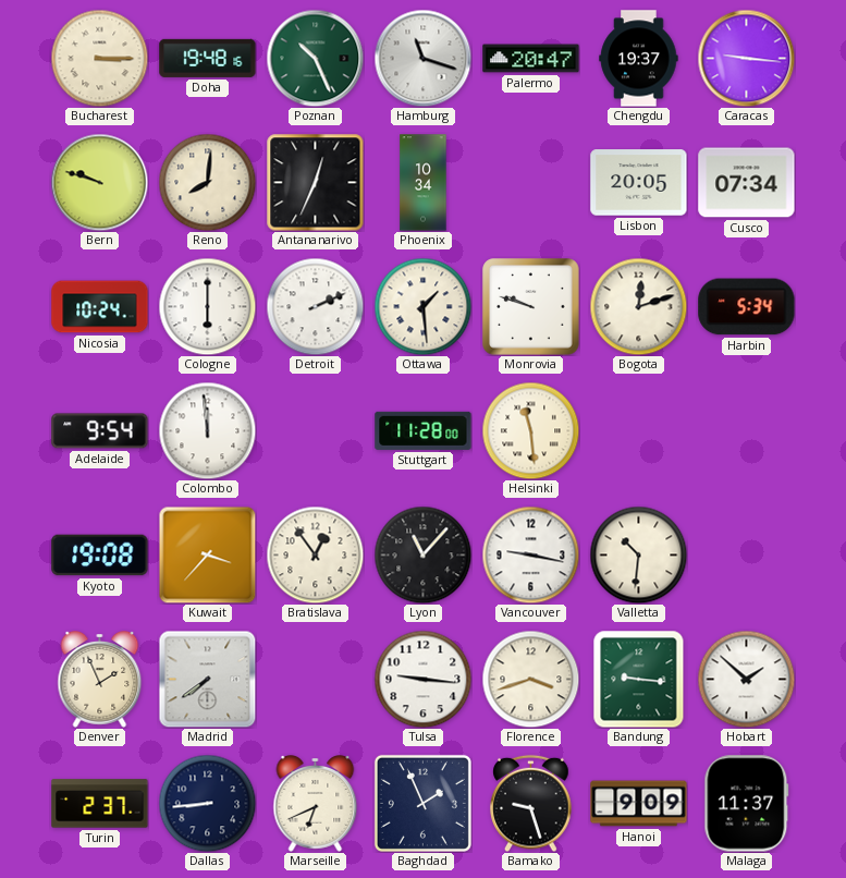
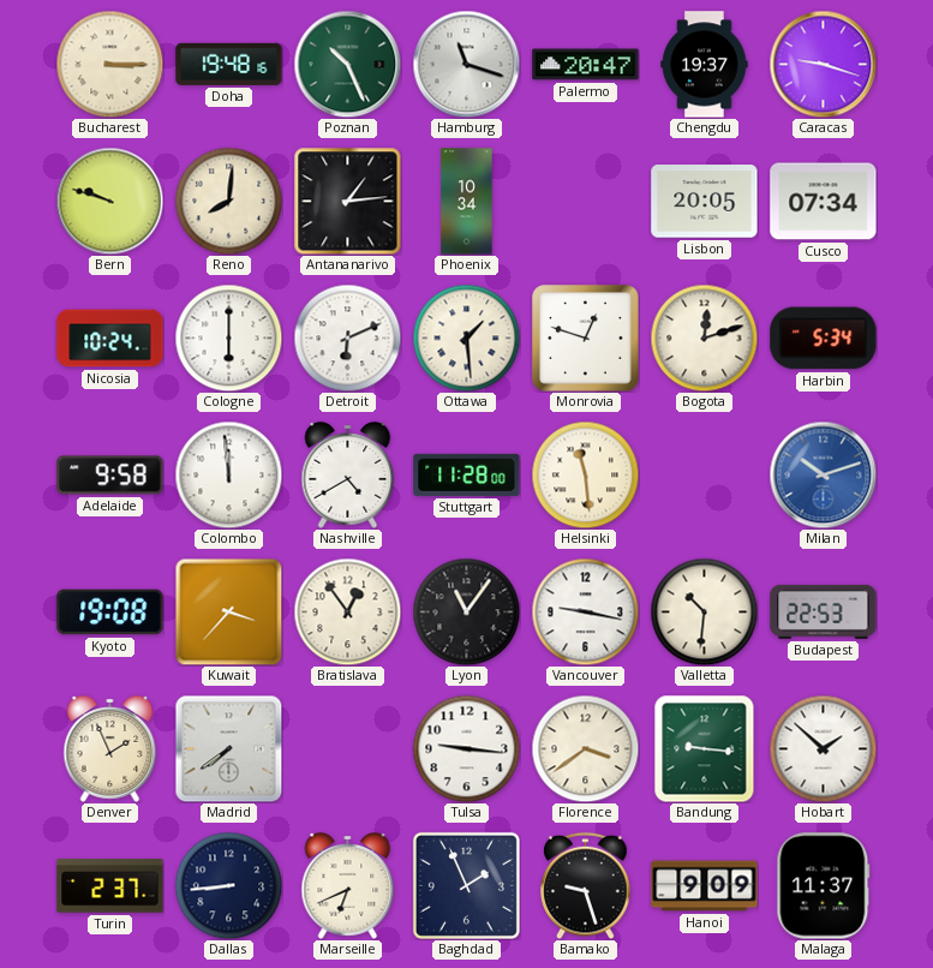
Caracas: 9:16 -> 9:18
Antananarivo: 12:34 -> 1:14
Detroit: 2:11 -> 6:11
Monrovia: 9:48 -> 12:48
Adelaide: 9:54 -> 9:58
Nashville: none -> 4:40
Milan: none -> 10:12
Lyon: 11:07 -> 11:06
Budapest: none -> 22:53
Florence: 3:42 -> 3:39
